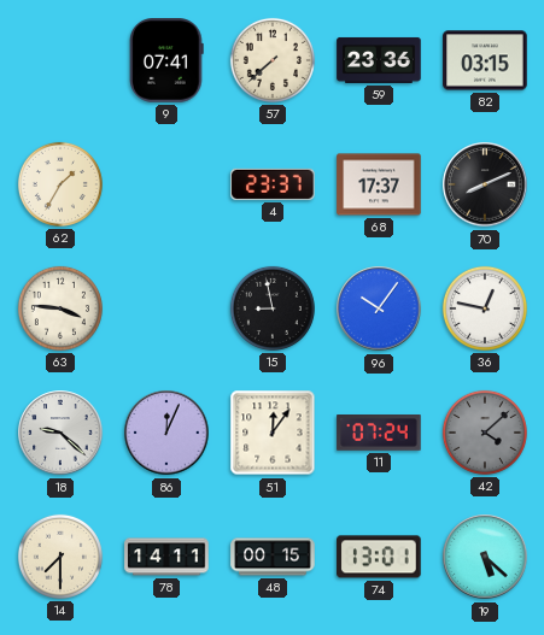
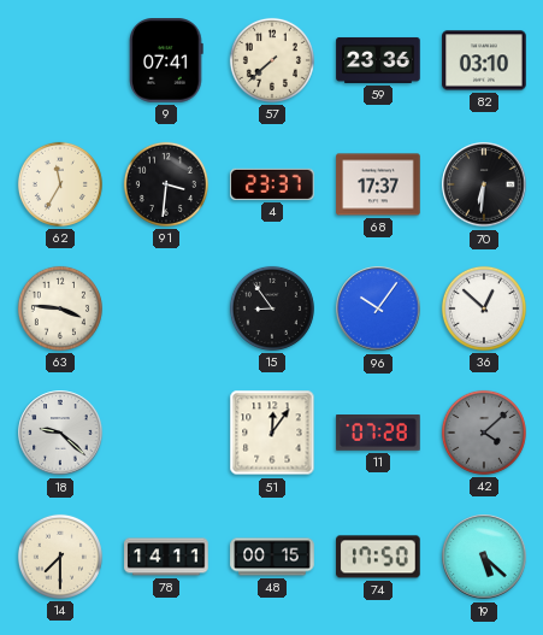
82: 03:15 -> 03:10
62: 1:35 -> 11:35
91: none -> 3:31
70: 8:11 -> 6:31
15: 8:58 -> 8:54
36: 12:47 -> 12:52
86: 12:04 -> none
11: 07:24 -> 07:28
74: 13:01 -> 17:50
